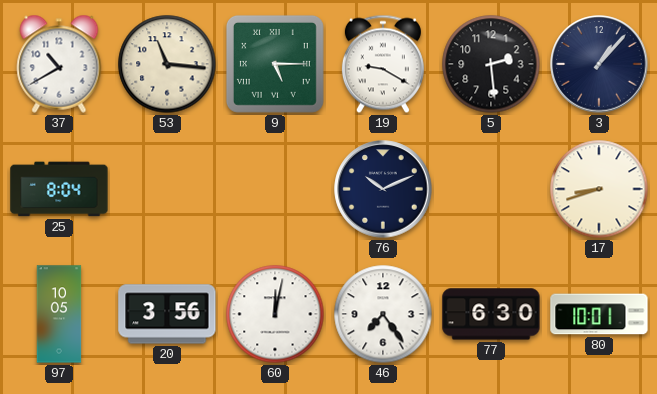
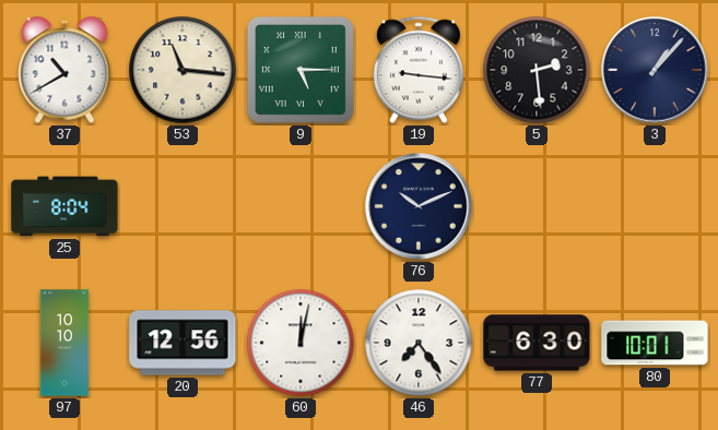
19: 9:20 -> 9:16
17: 8:42 -> none
97: 10:05 -> 10:10
20: 3:56 -> 12:56
